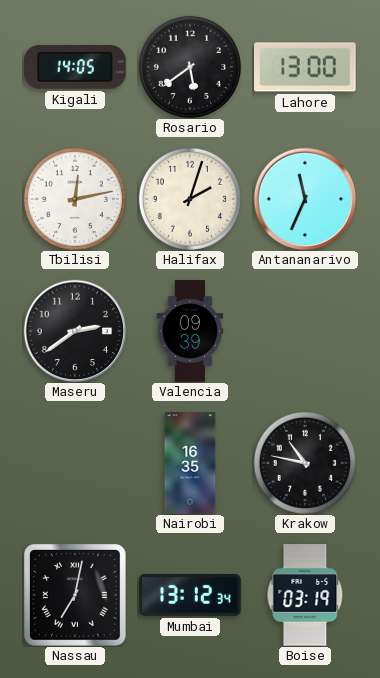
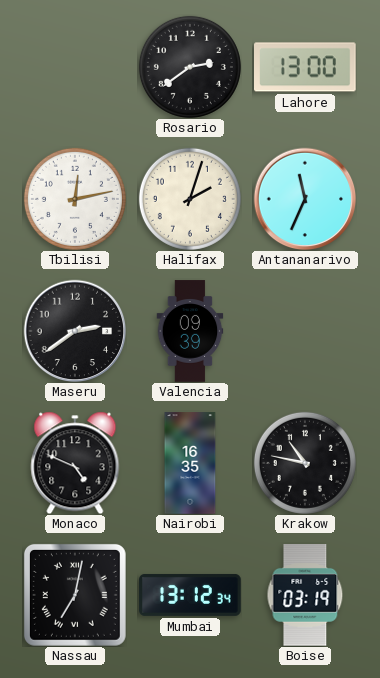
Kigali: 14:05 -> none
Rosario: 5:39 -> 2:39
Monaco: none -> 4:49
